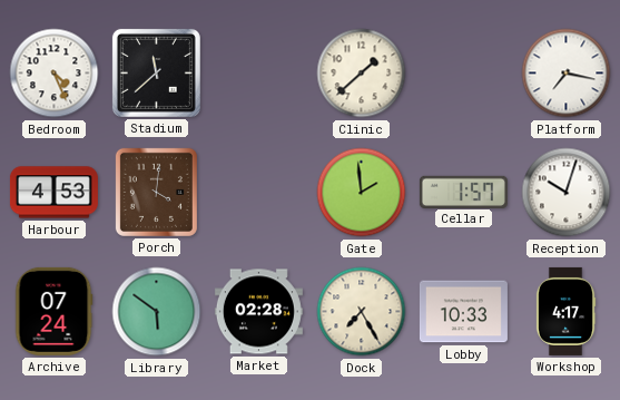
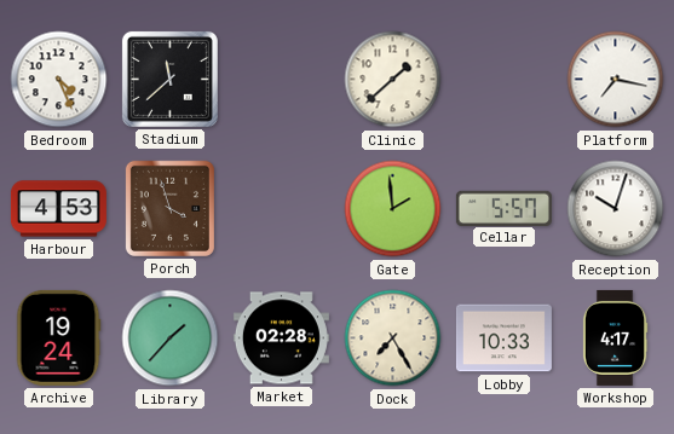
Porch: 4:01 -> 3:57
Cellar: 1:57 -> 5:57
Archive: 07:24 -> 19:24
Library: 5:51 -> 1:37
